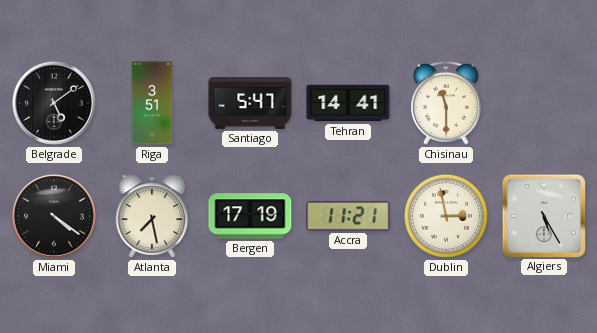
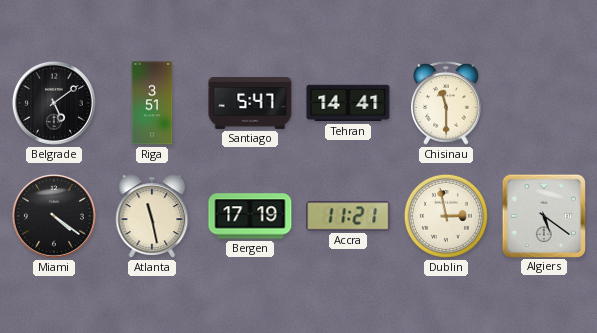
Atlanta: 7:28 -> 11:28
Algiers: 5:25 -> 5:21
